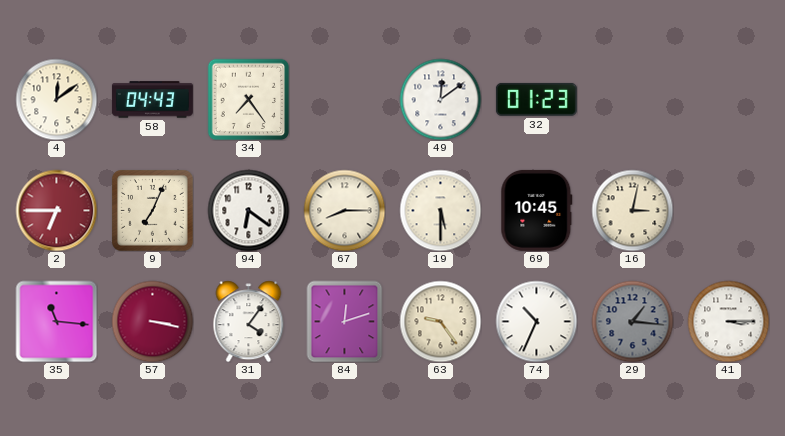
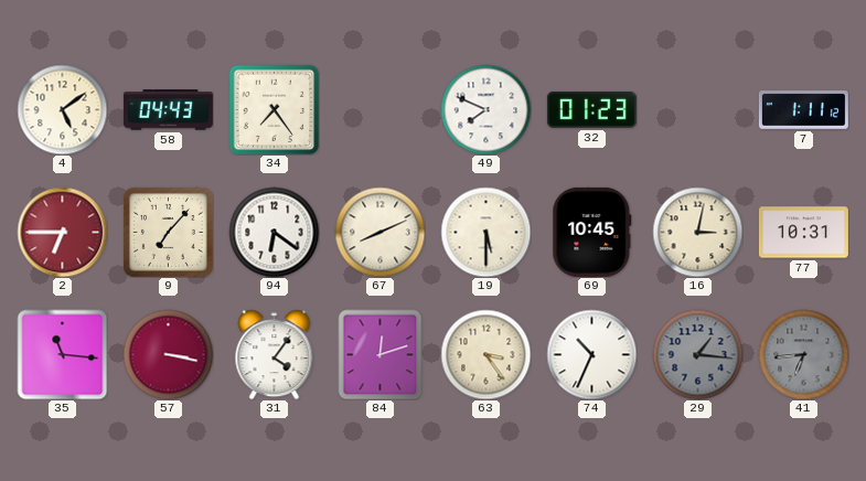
4: 12:09 -> 5:09
49: 12:09 -> 7:49
7: none -> 1:11
9: 7:04 -> 7:07
67: 8:15 -> 8:11
77: none -> 10:31
63: 9:24 -> 3:24
41: 3:15 -> 6:44
41 dial: white -> grey
